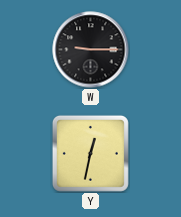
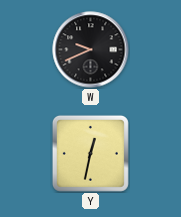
W: 9:15 -> 9:41
